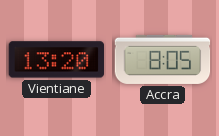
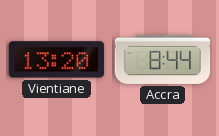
Accra: 8:05 -> 8:44
